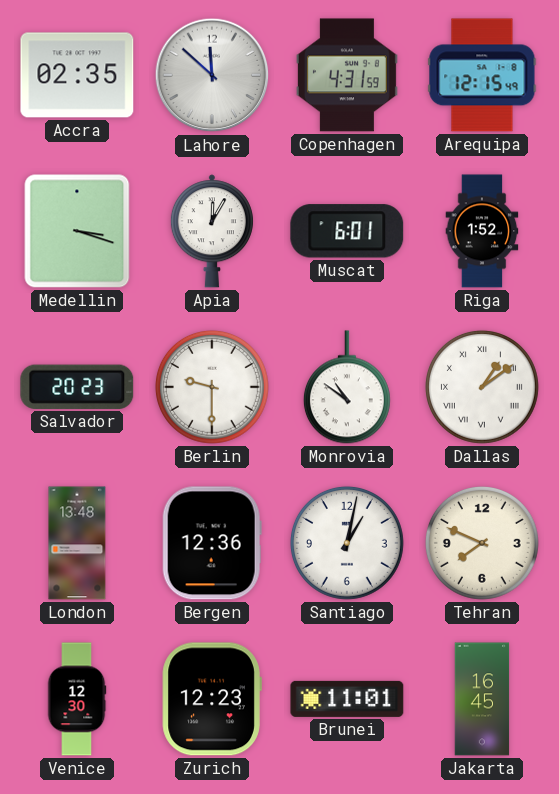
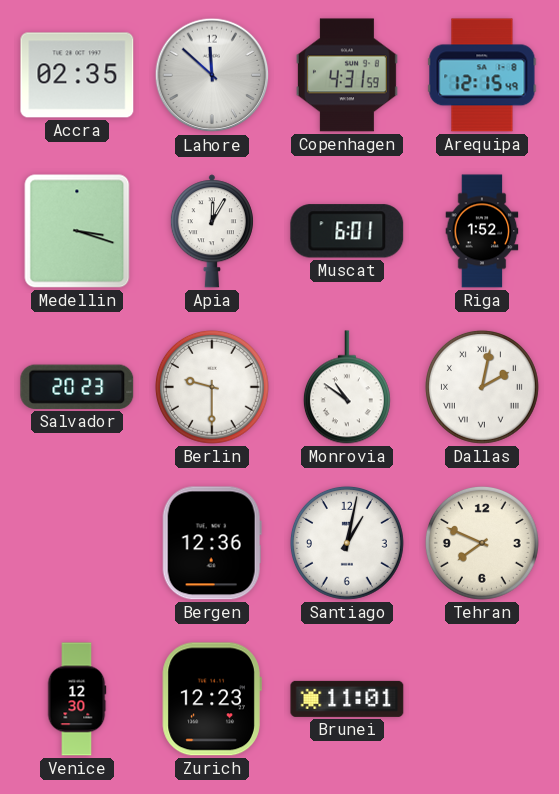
Dallas: 1:09 -> 2:02
London: 13:48 -> none
Jakarta: 16:45 -> none
